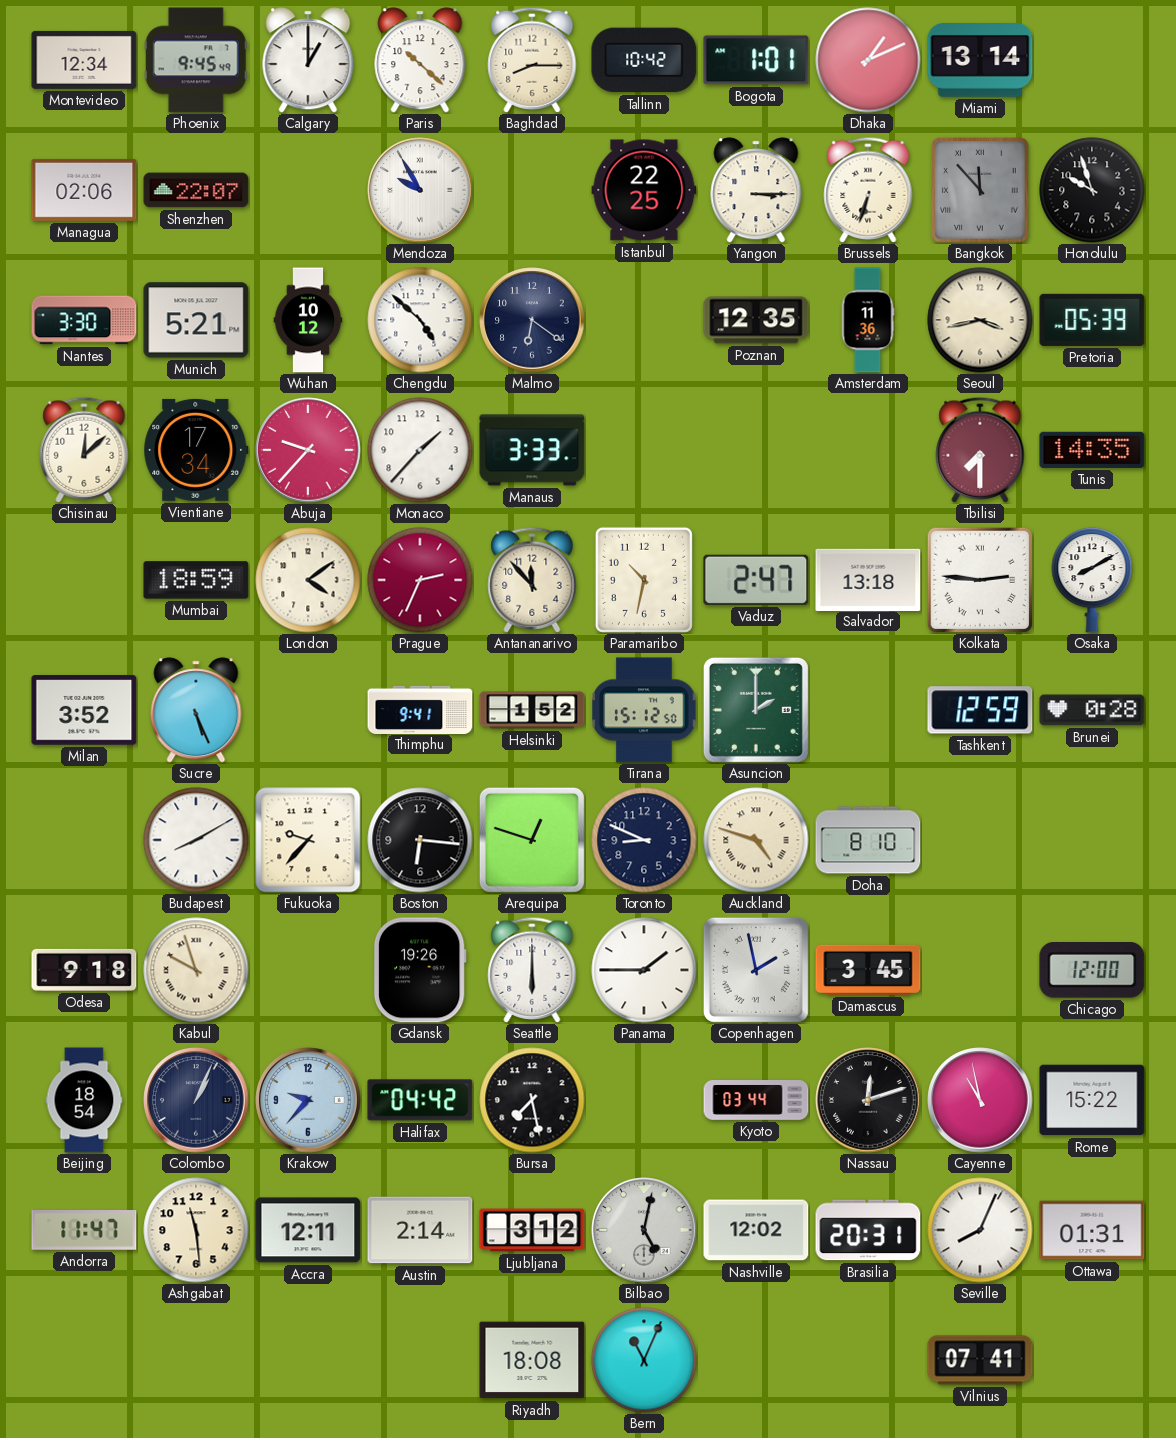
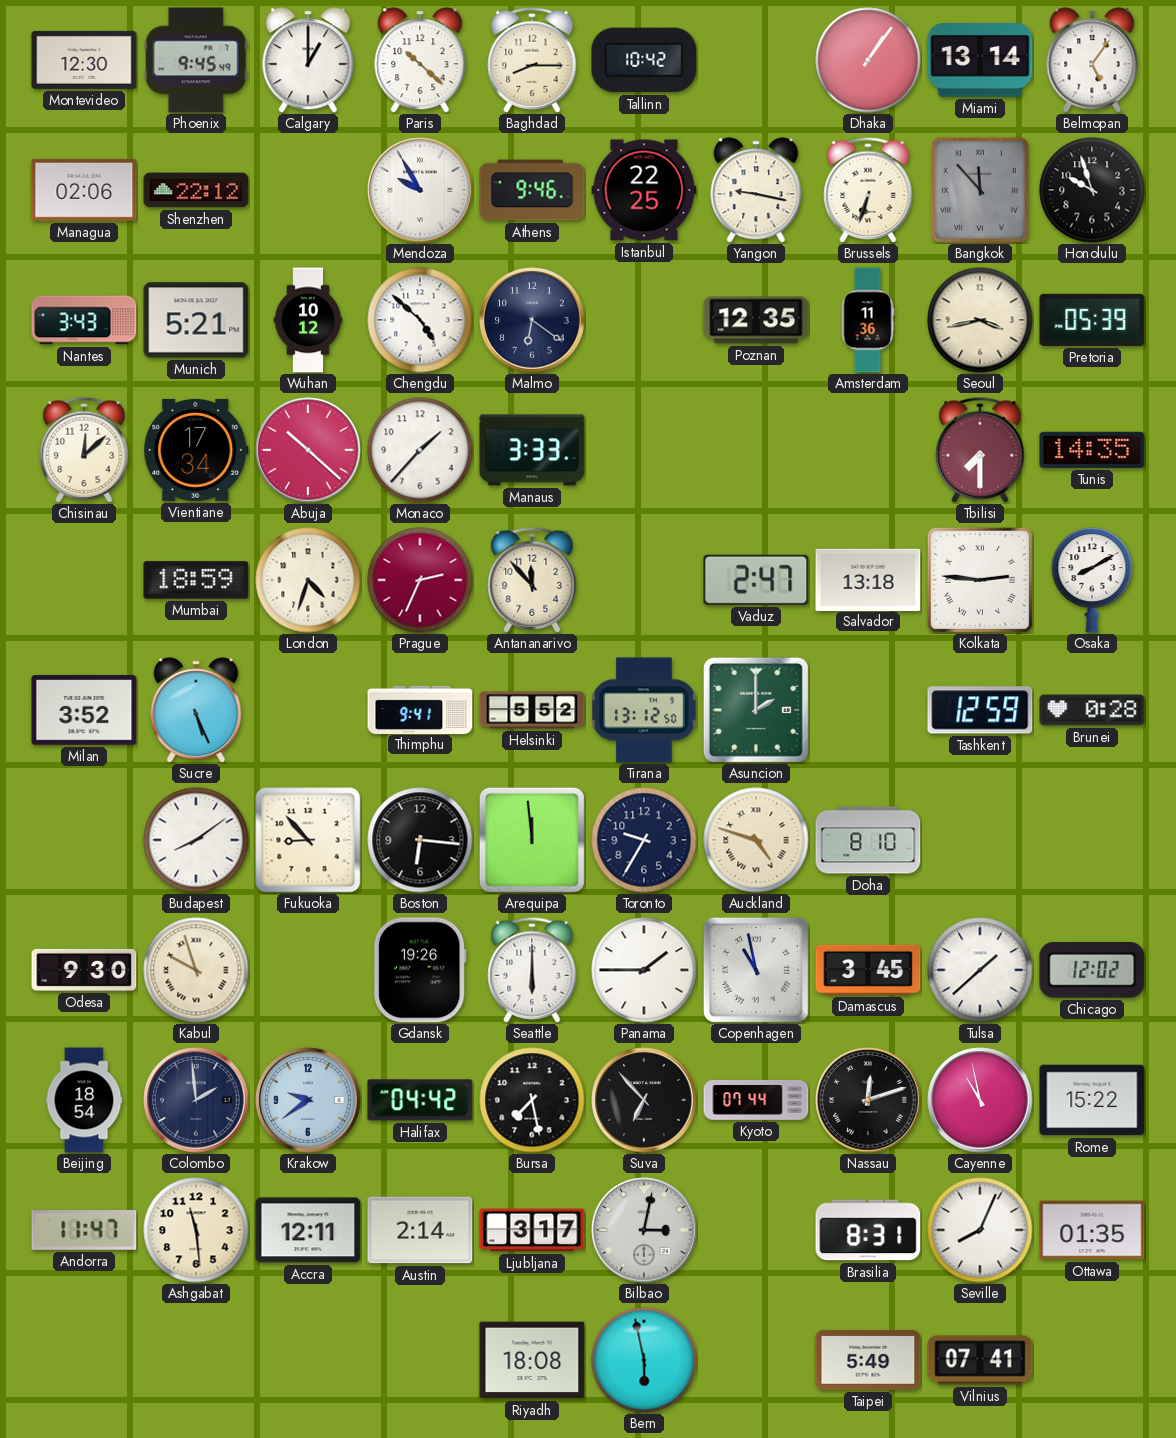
Montevideo: 12:34 -> 12:30
Bogota: 1:01 -> none
Dhaka: 1:11 -> 1:06
Belmopan: none -> 5:06
Shenzhen: 22:07 -> 22:12
Athens: none -> 9:46
Yangon: 3:15 -> 9:17
Nantes: 3:30 -> 3:43
Abuja: 9:37 -> 10:22
London: 4:09 -> 4:33
Paramaribo: 10:32 -> none
Helsinki: 1:52 -> 5:52
Tirana: 15:12 -> 13:12
Budapest: 8:10 -> 8:09
Fukuoka: 9:37 -> 8:53
Arequipa: 12:48 -> 11:59
Toronto: 8:49 -> 9:35
Odesa: 9:18 -> 9:30
Copenhagen: 1:58 -> 10:58
Tulsa: none -> 1:38
Chicago: 12:00 -> 12:02
Colombo: 1:04 -> 1:59
Krakow: 9:37 -> 9:39
Suva: none -> 6:53
Kyoto: 03:44 -> 07:44
Ljubljana: 3:12 -> 3:17
Bilbao: 5:02 -> 3:02
Nashville: 12:02 -> none
Brasilia: 20:31 -> 8:31
Ottawa: 01:31 -> 01:35
Bern: 11:04 -> 5:58
Taipei: none -> 5:49
